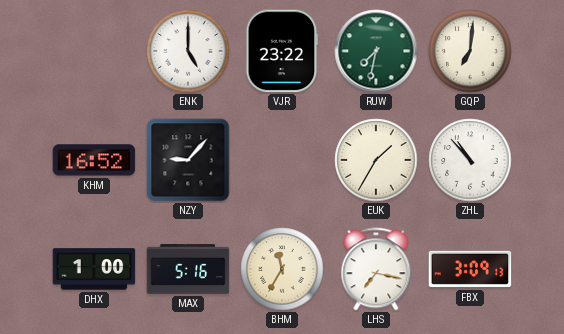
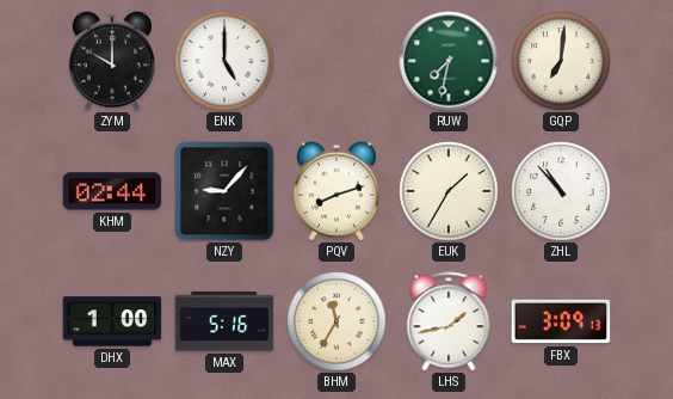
ZYM: none -> 10:00
VJR: 23:22 -> none
KHM: 16:52 -> 02:44
PQV: none -> 8:12
LHS: 7:17 -> 1:43
